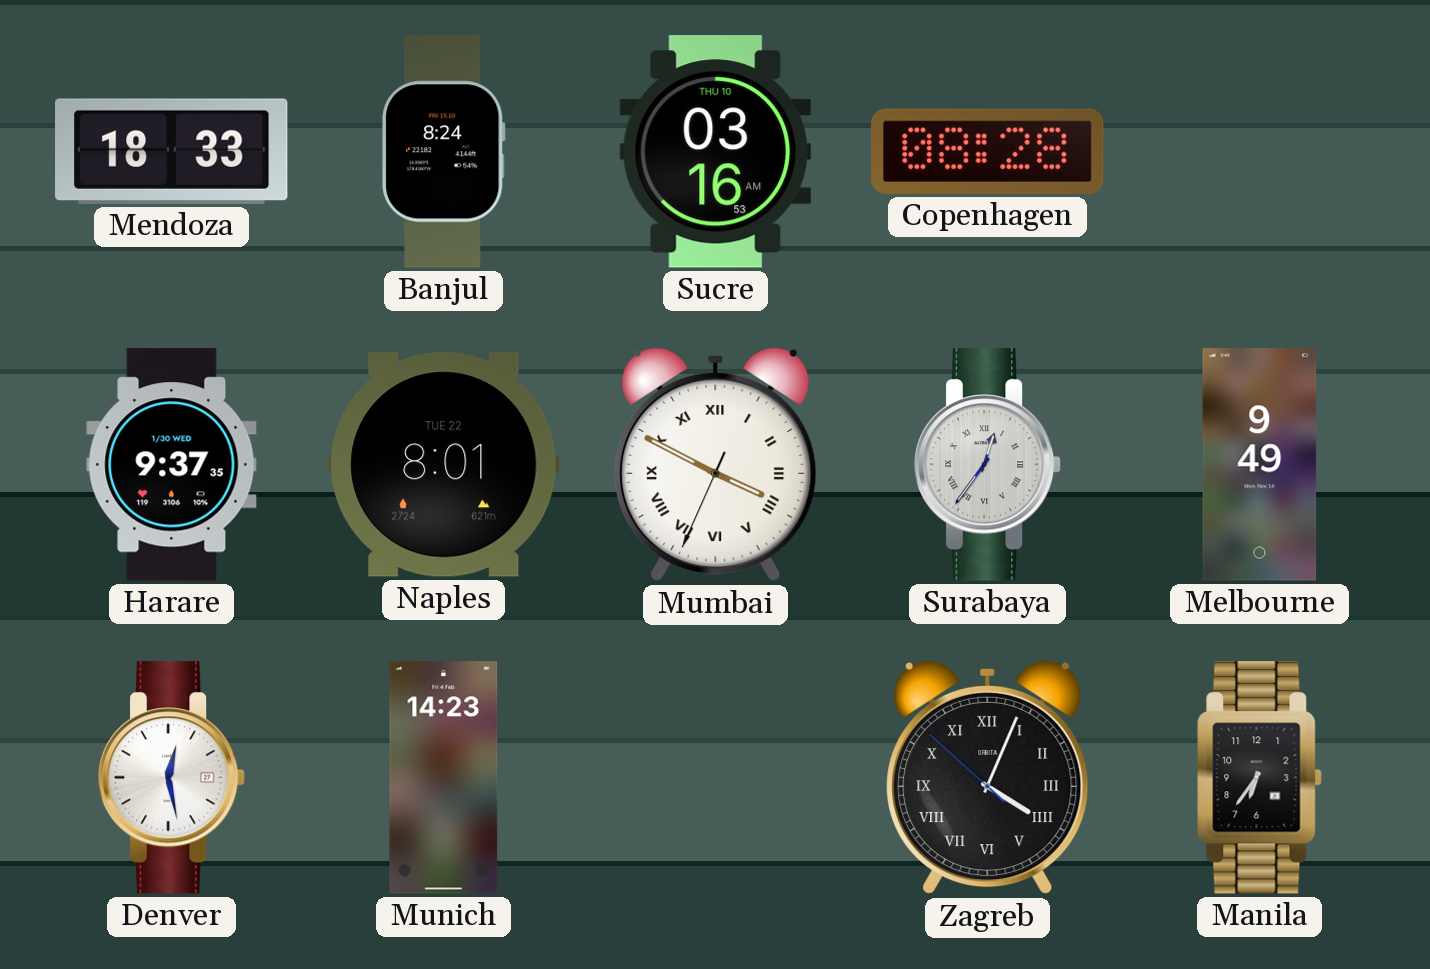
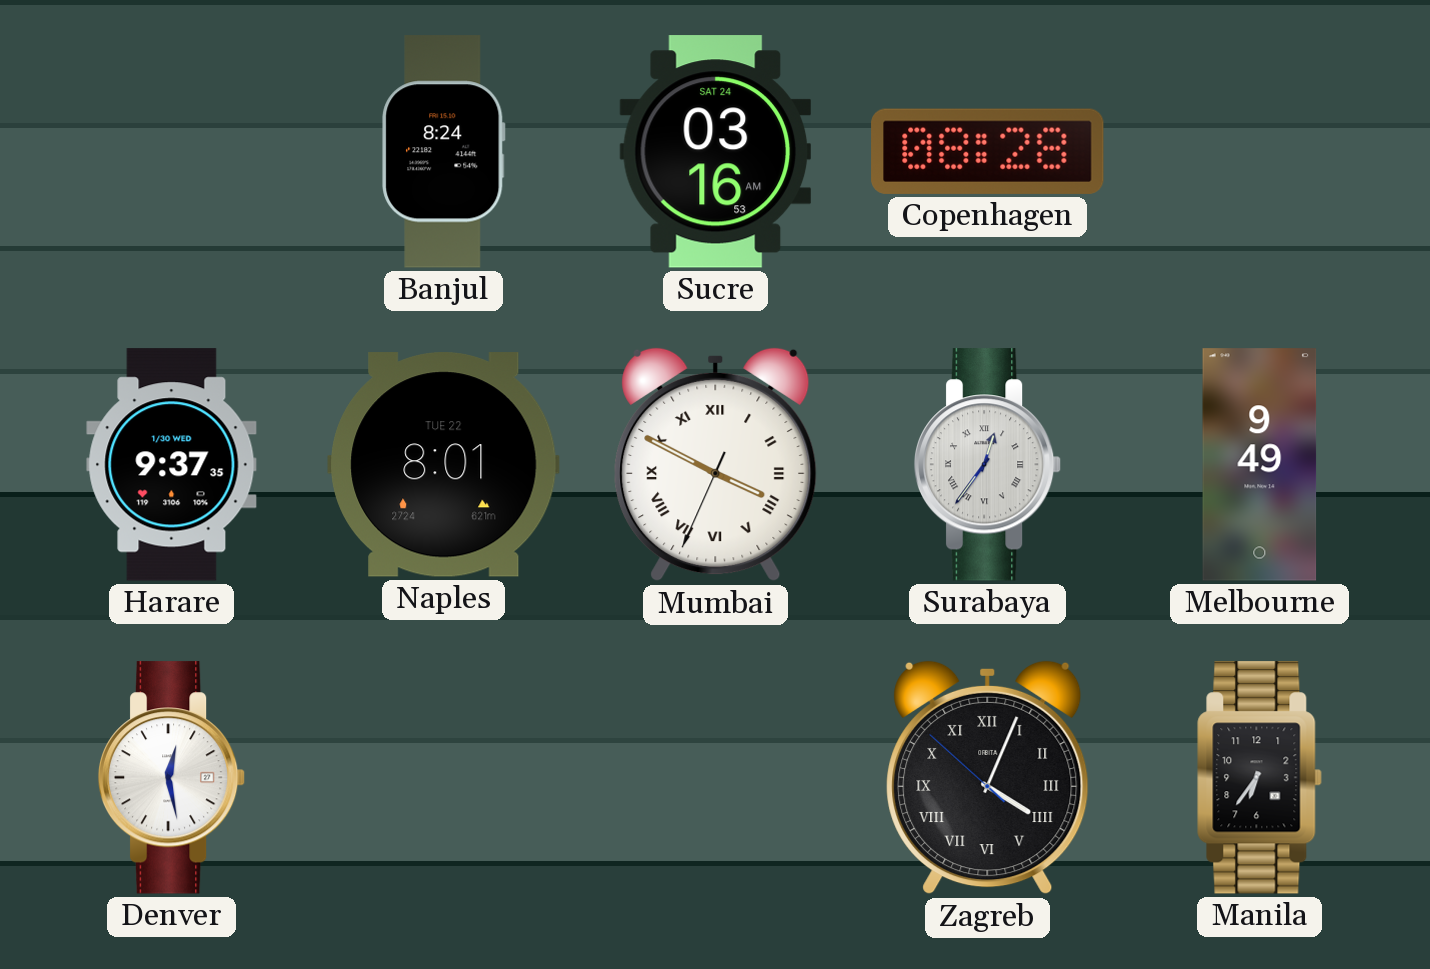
Mendoza: 18:33 -> none
Sucre date: THU 10 -> SAT 24
Munich: 14:23 -> none
